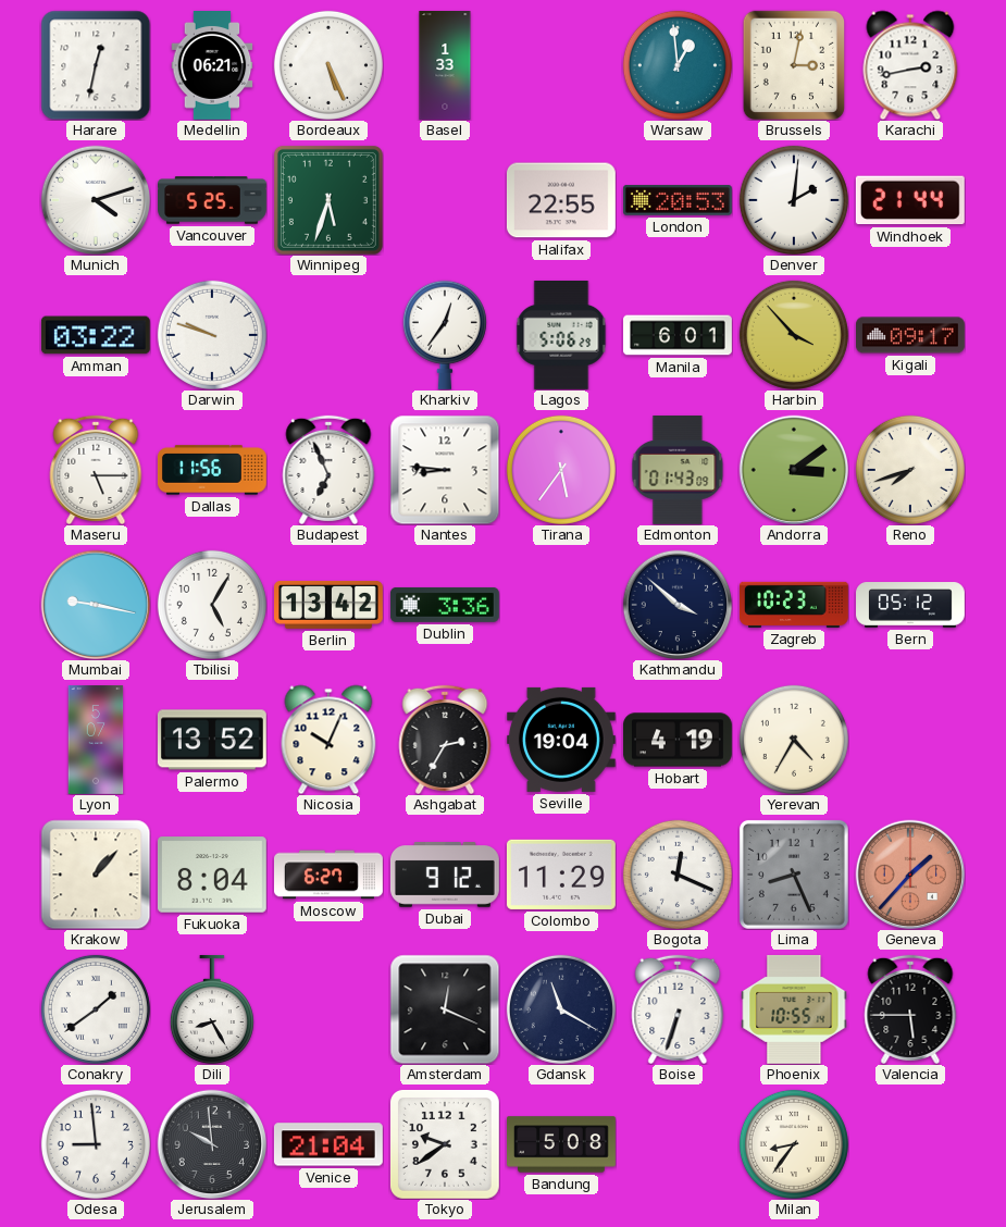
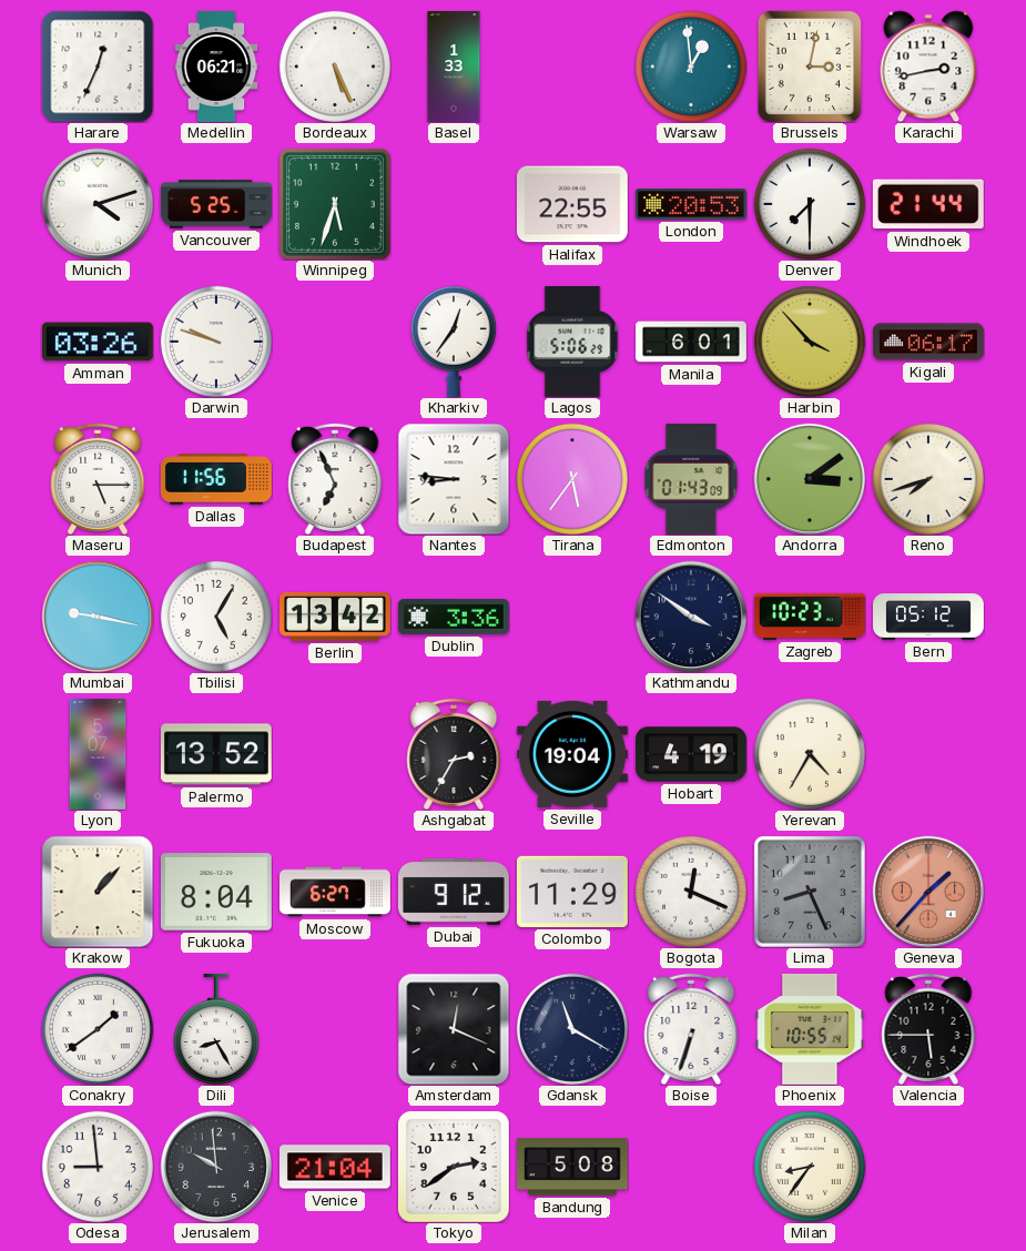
Harare: 12:32 -> 12:34
Denver: 2:01 -> 7:30
Amman: 03:22 -> 03:26
Kigali: 09:17 -> 06:17
Kathmandu: 3:52 -> 3:51
Nicosia: 10:04 -> none
Tokyo: 9:39 -> 2:39
